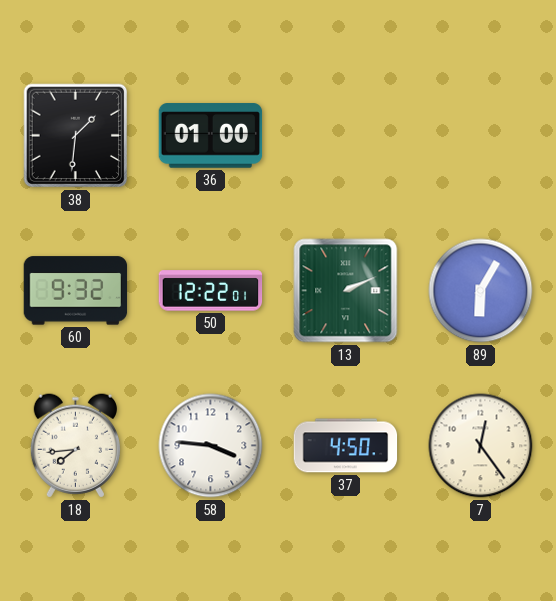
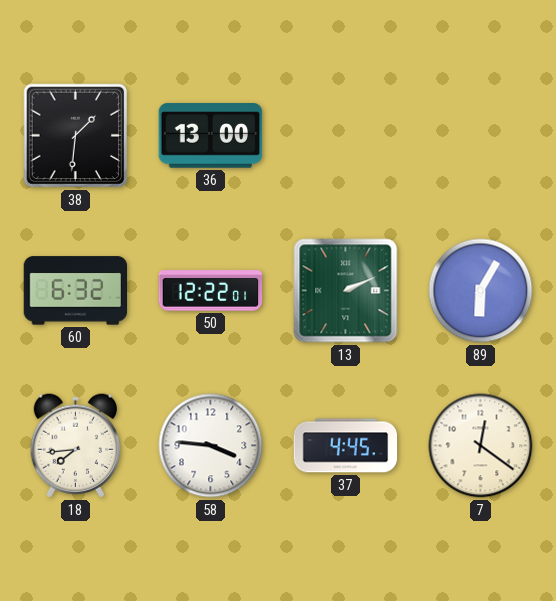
36: 01:00 -> 13:00
60: 9:32 -> 6:32
37: 4:50 -> 4:45
7: 12:24 -> 12:21
